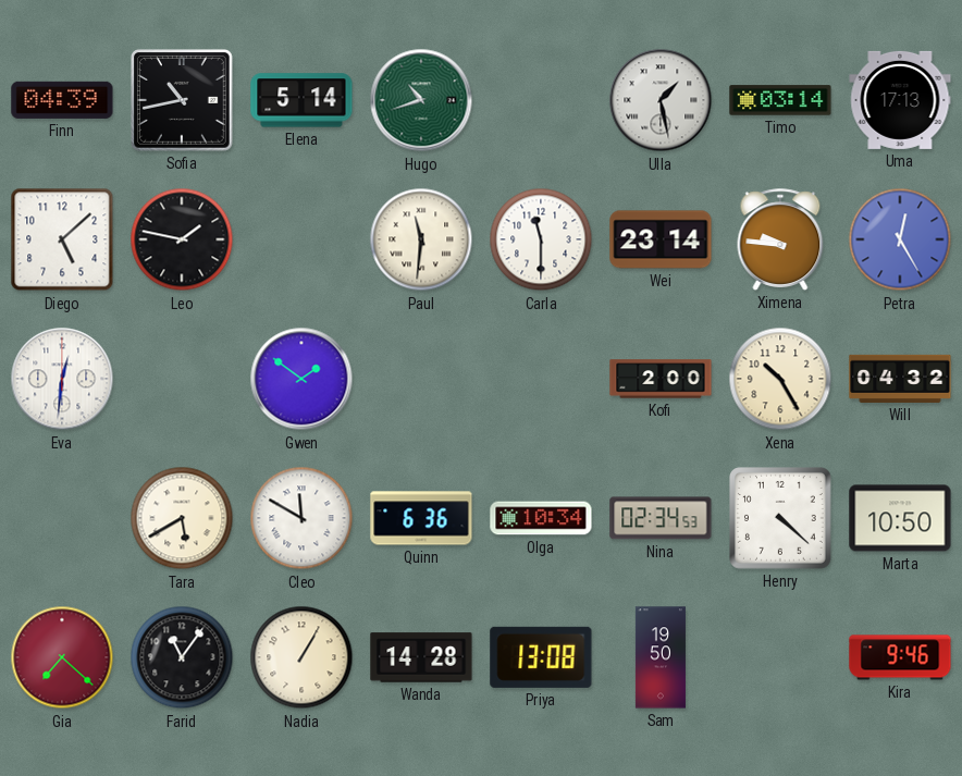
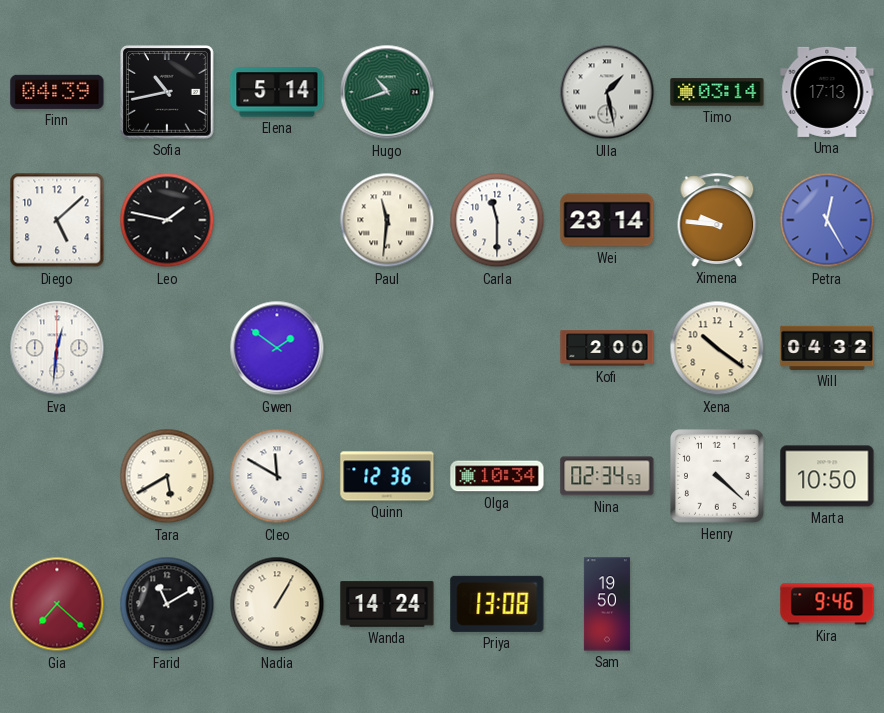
Xena: 10:25 -> 10:21
Quinn: 6:36 -> 12:36
Farid: 11:06 -> 11:10
Wanda: 14:28 -> 14:24
